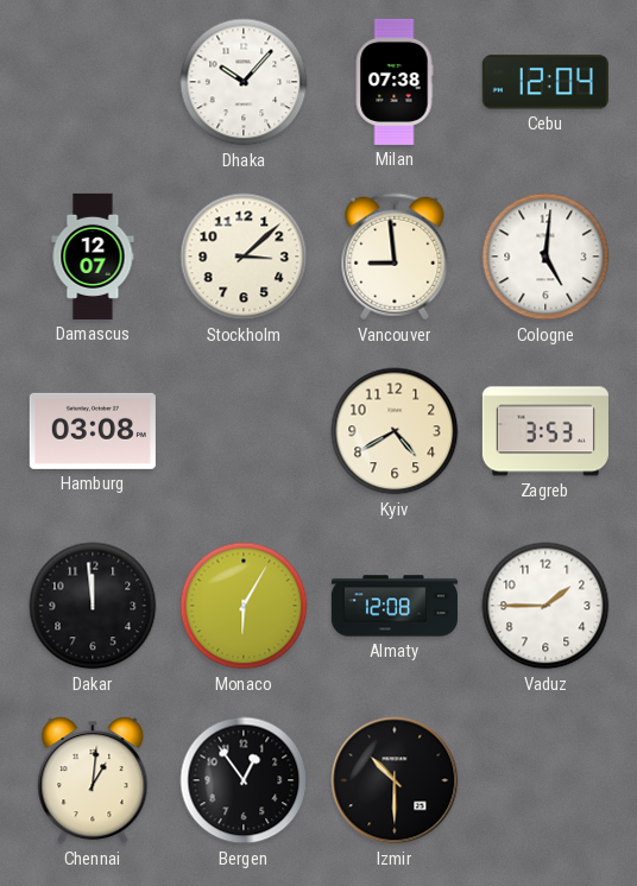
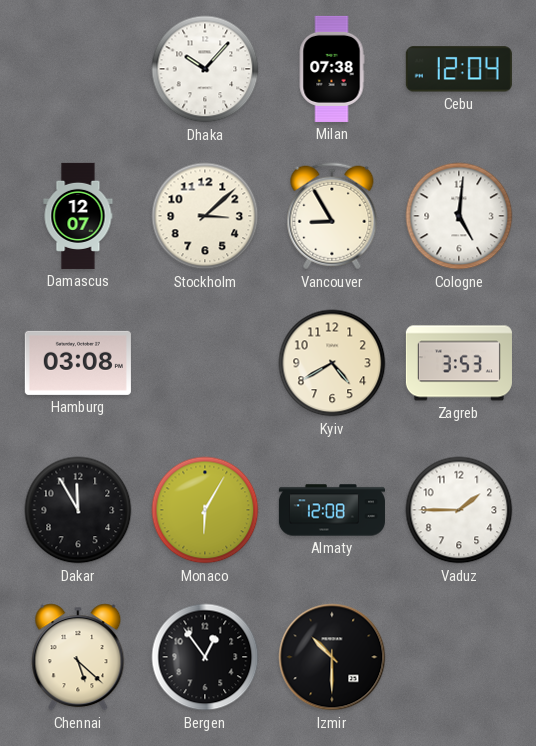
Vancouver: 8:59 -> 8:55
Dakar: 11:59 -> 11:55
Chennai: 1:01 -> 5:22
